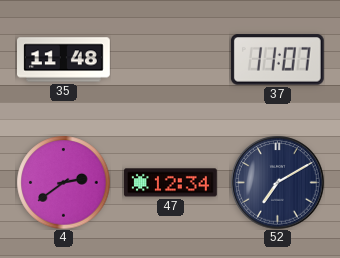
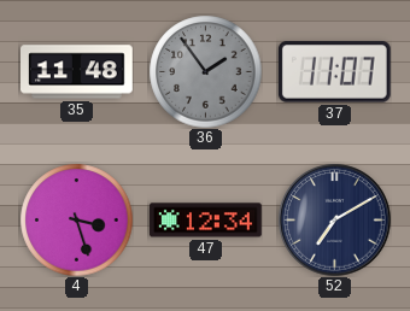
36: none -> 1:54
4: 2:39 -> 3:27
